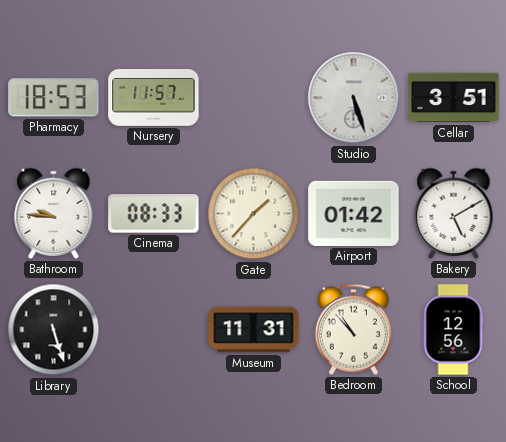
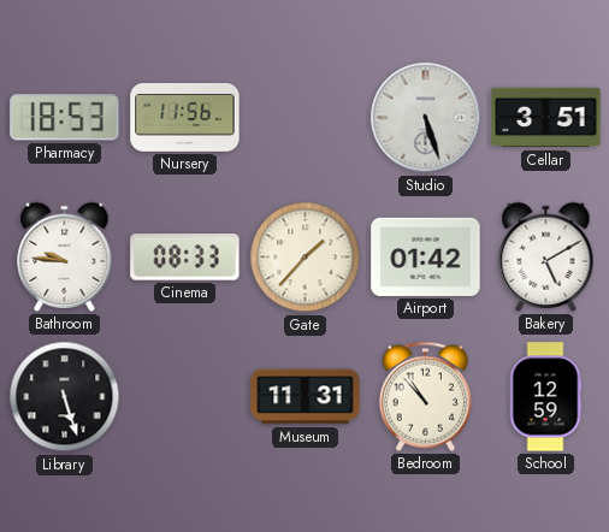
Nursery: 11:57 -> 11:56
School: 12:56 -> 12:59
